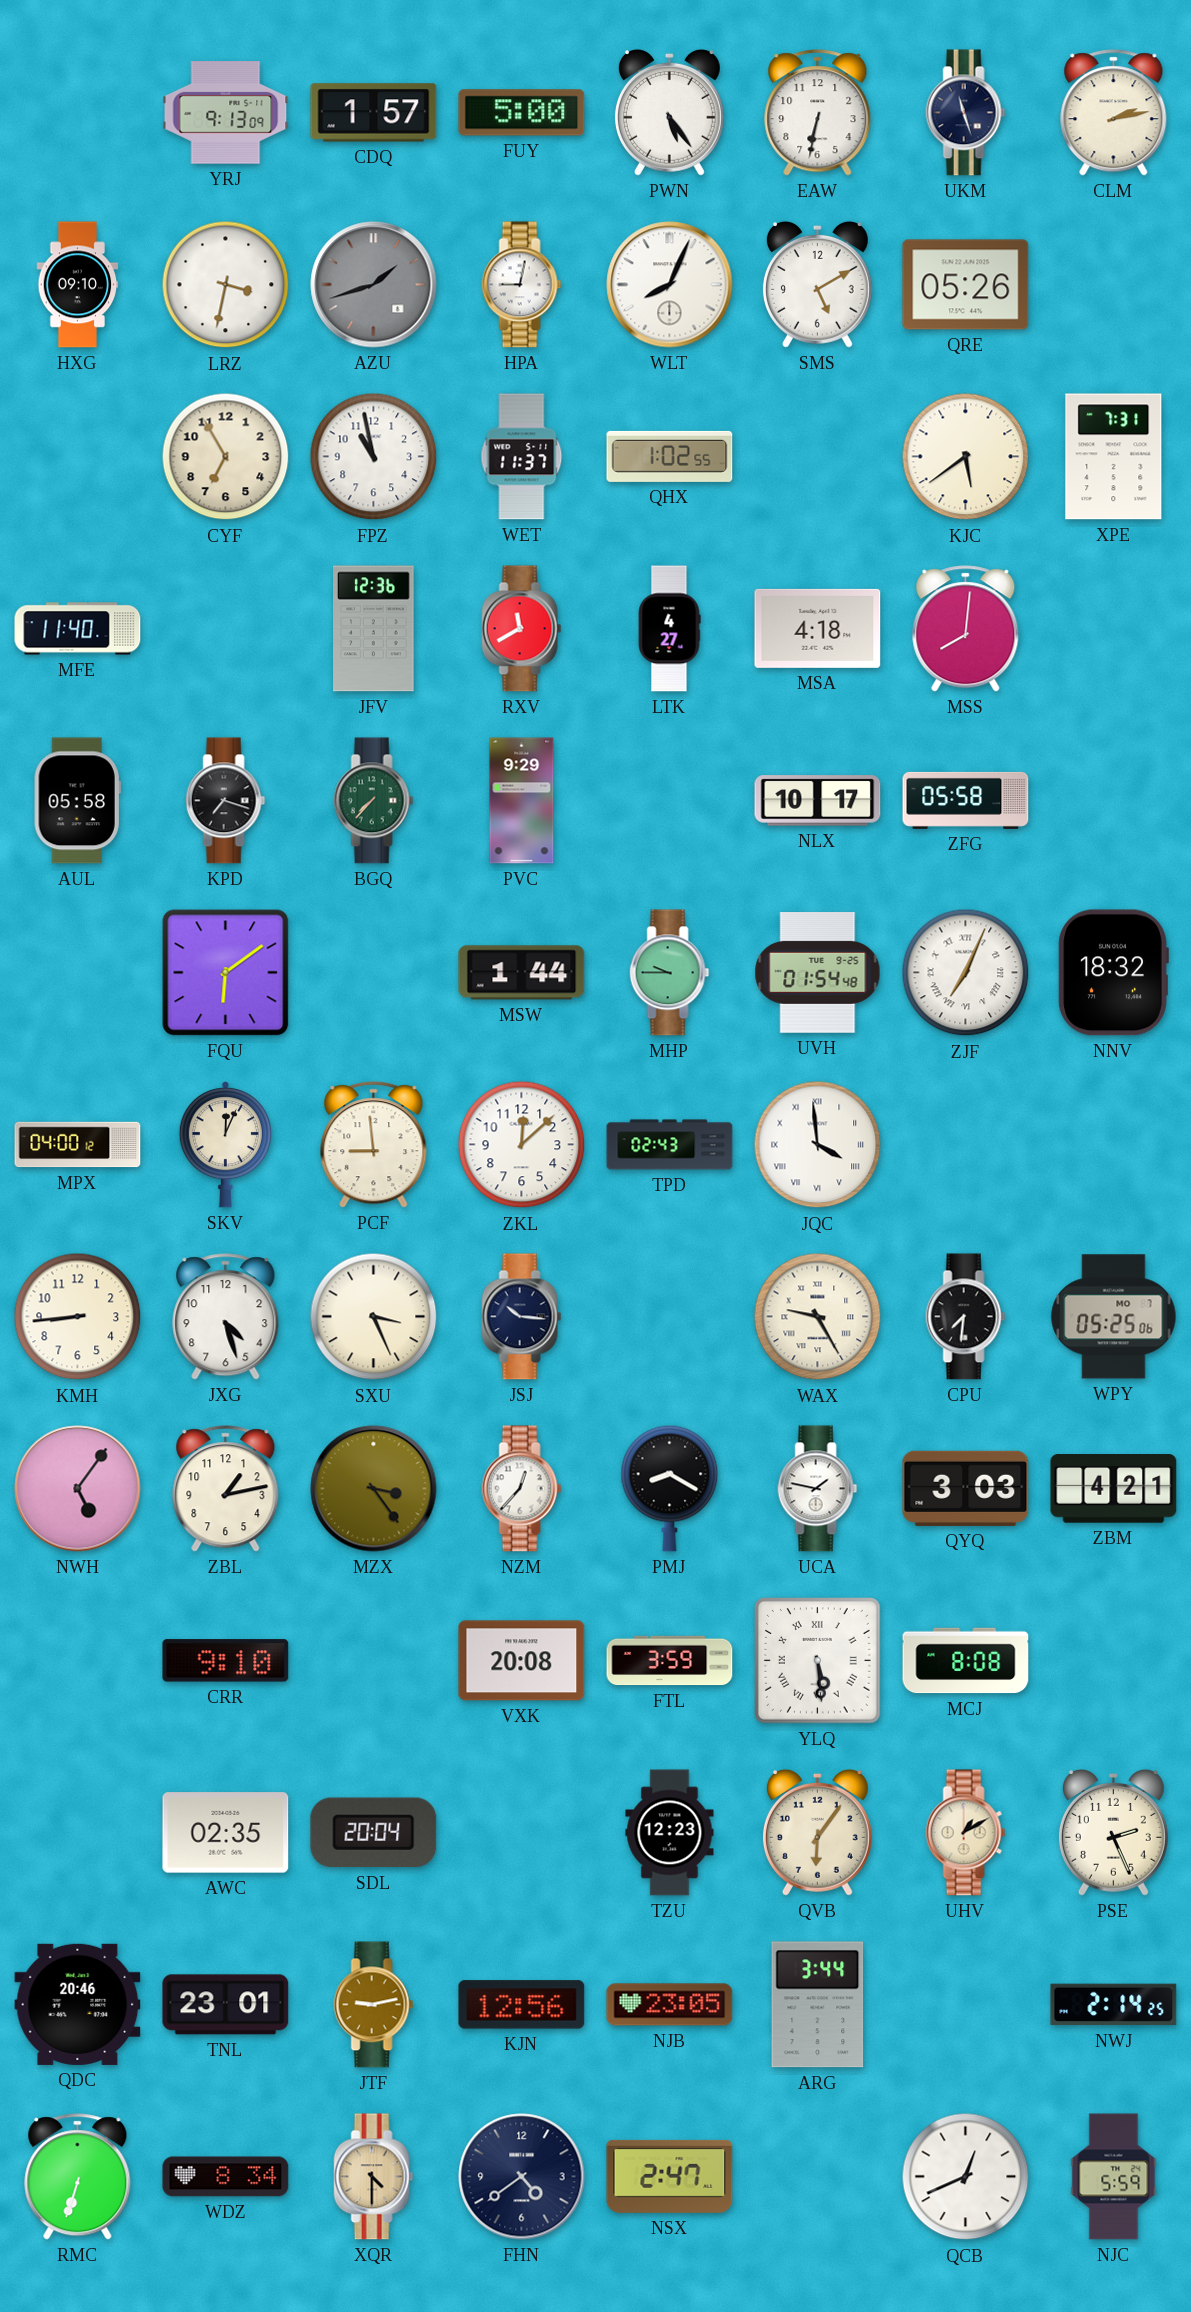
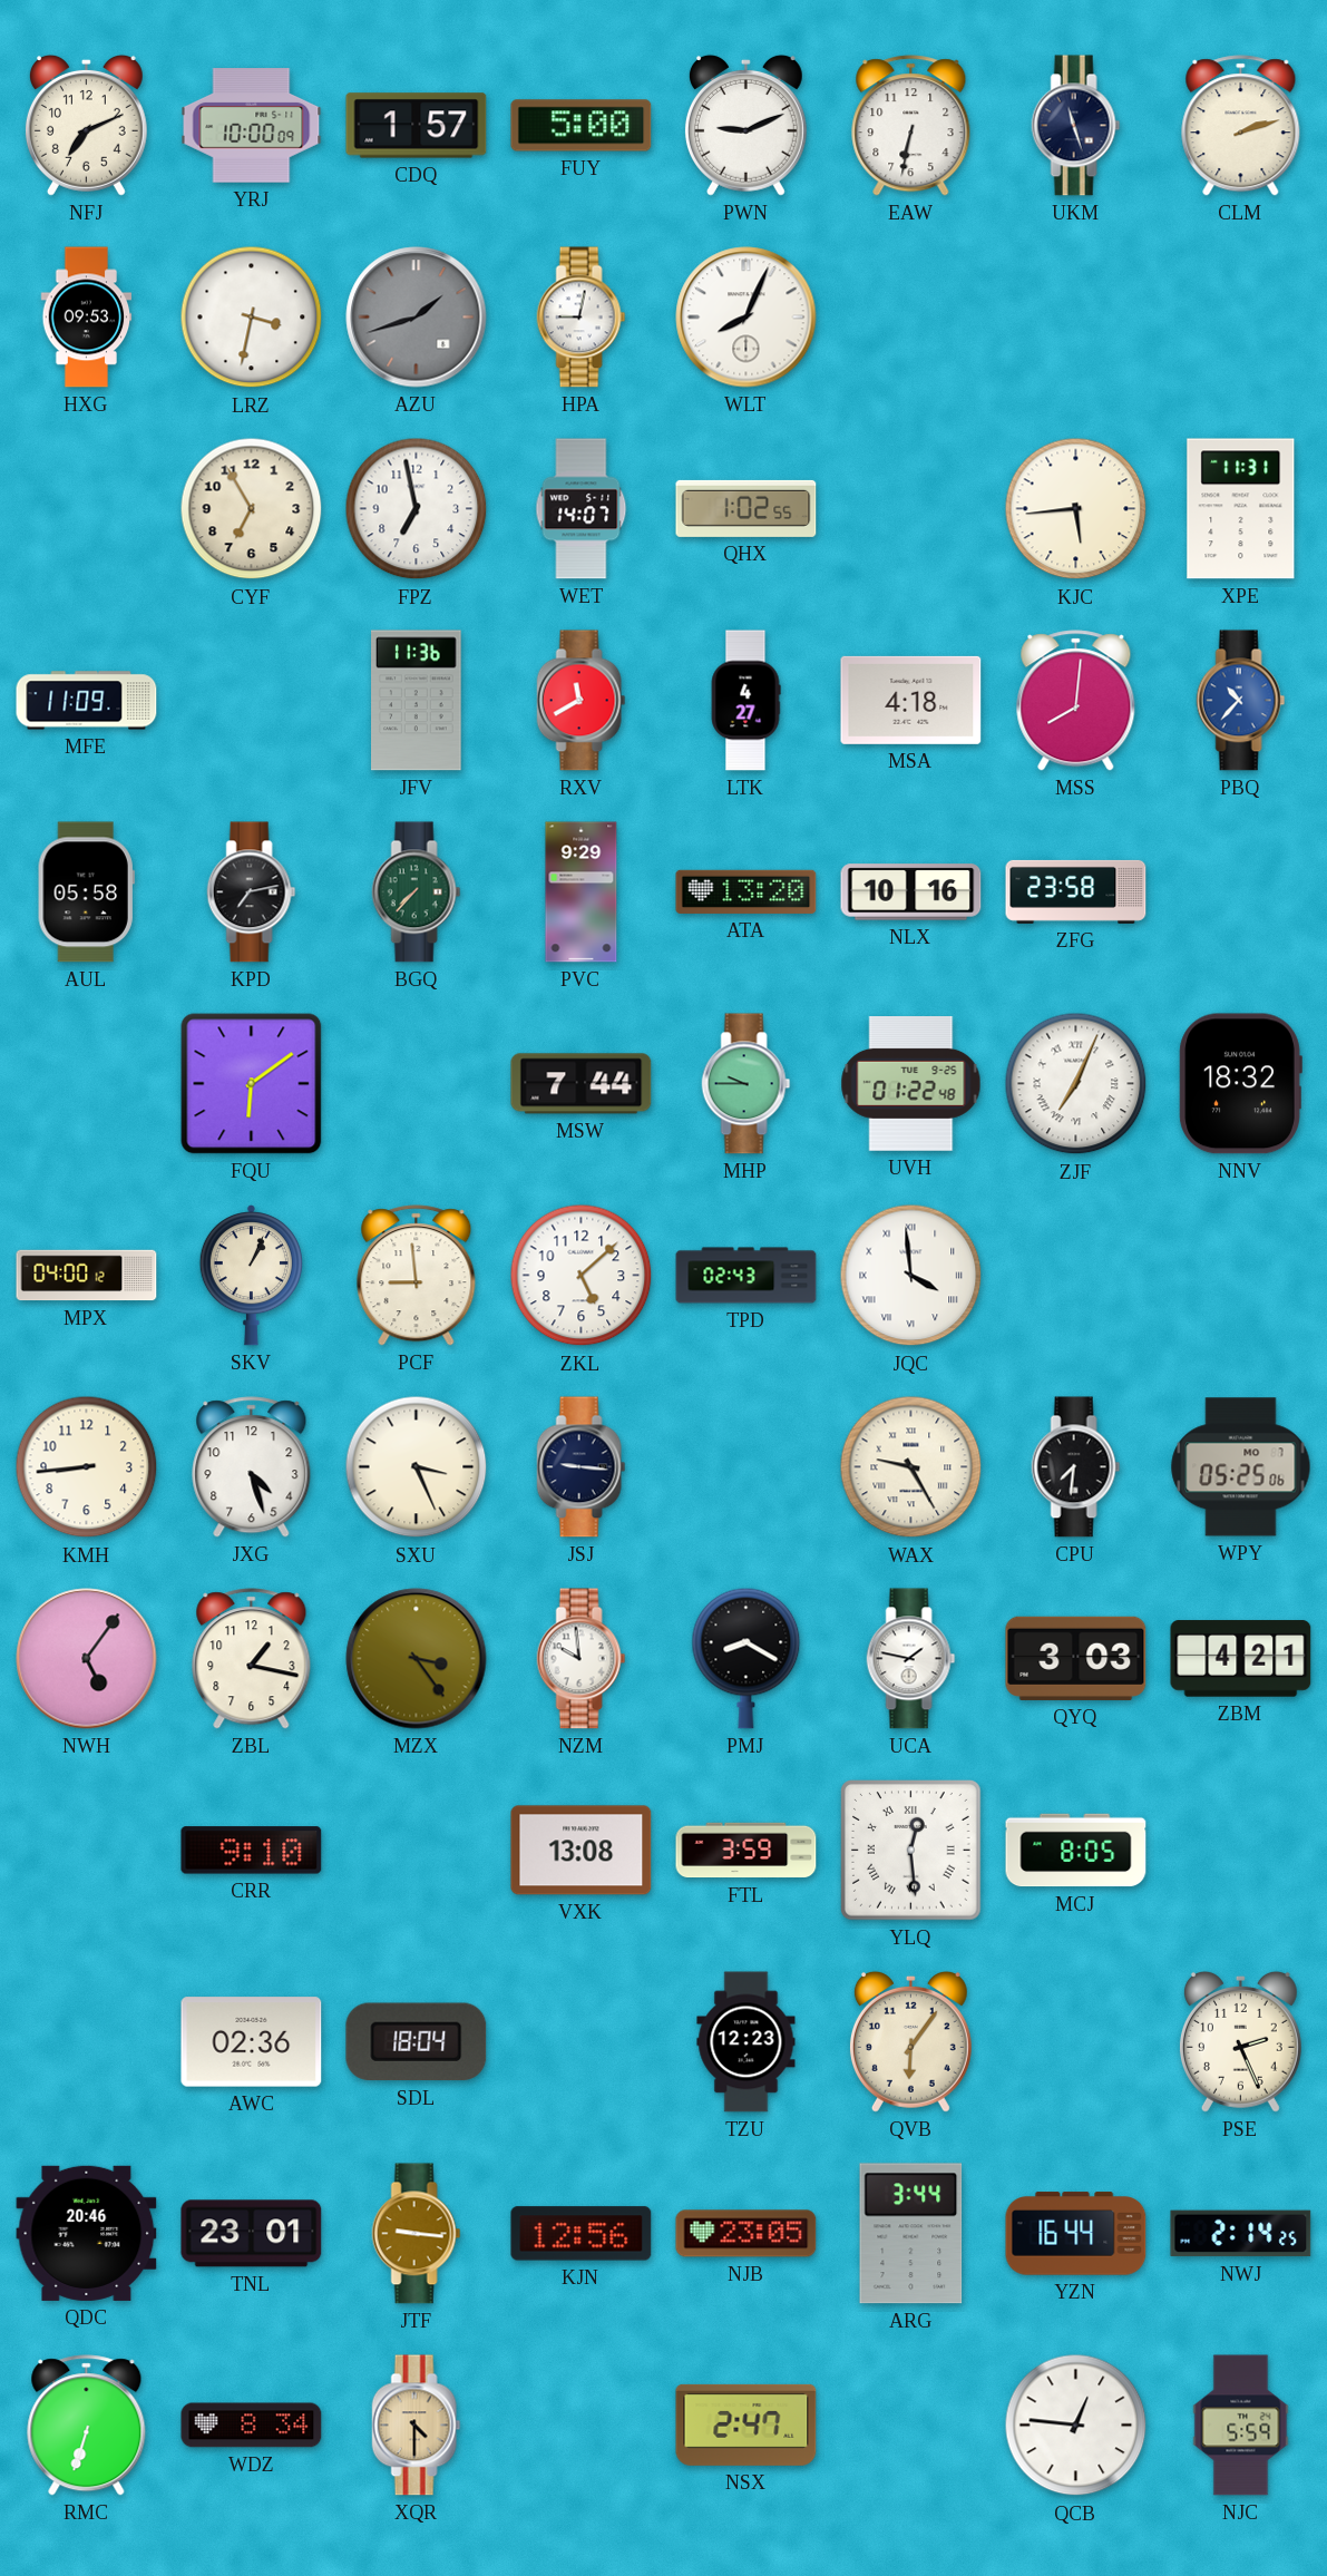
NFJ: none -> 7:11
YRJ: 9:13 -> 10:00
PWN: 5:24 -> 9:11
CLM: 2:13 -> 2:12
HXG: 09:10 -> 09:53
SMS: 5:10 -> none
QRE: 05:26 -> none
FPZ: 10:58 -> 6:58
WET: 11:37 -> 14:07
KJC: 5:39 -> 5:44
XPE: 7:31 -> 11:31
MFE: 11:40 -> 11:09
JFV: 12:36 -> 11:36
PBQ: none -> 10:37
KPD: 7:18 -> 7:13
ATA: none -> 13:20
NLX: 10:17 -> 10:16
ZFG: 05:58 -> 23:58
MSW: 1:44 -> 7:44
UVH: 01:54 -> 01:22
SKV: 12:04 -> 1:04
ZKL: 12:08 -> 5:08
JSJ: 10:16 -> 9:16
ZBL: 1:13 -> 1:17
NZM: 12:37 -> 9:59
VXK: 20:08 -> 13:08
YLQ: 5:29 -> 12:29
MCJ: 8:08 -> 8:05
AWC: 02:35 -> 02:36
SDL: 20:04 -> 18:04
UHV: 1:10 -> none
JTF: 9:13 -> 9:16
YZN: none -> 16:44
FHN: 4:39 -> none
QCB: 12:41 -> 12:46
